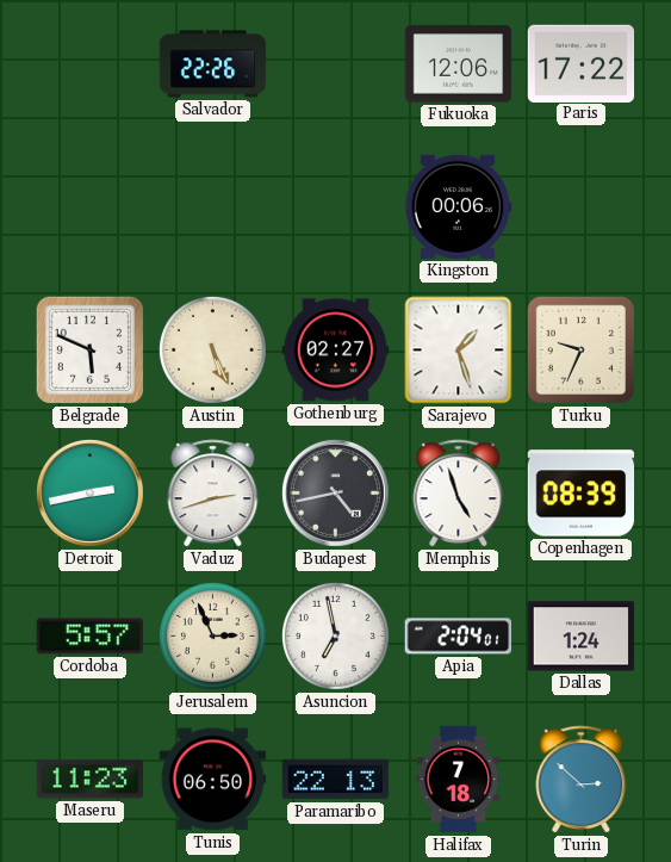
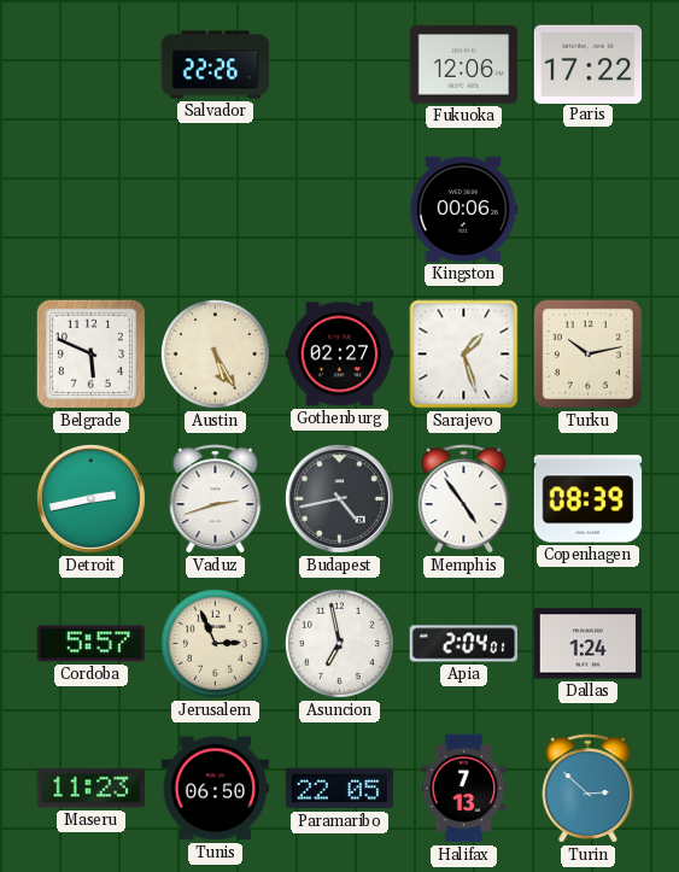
Austin: 5:26 -> 5:25
Turku: 9:34 -> 10:13
Memphis: 4:57 -> 4:54
Paramaribo: 22:13 -> 22:05
Halifax: 7:18 -> 7:13
